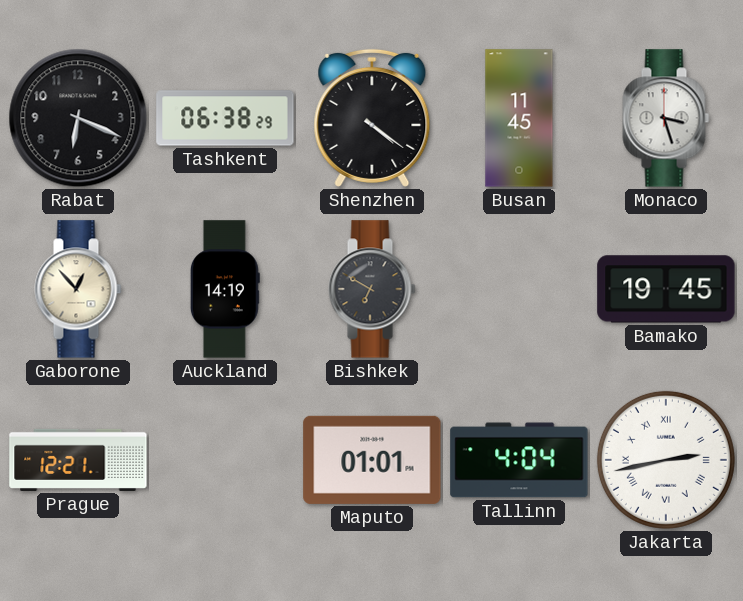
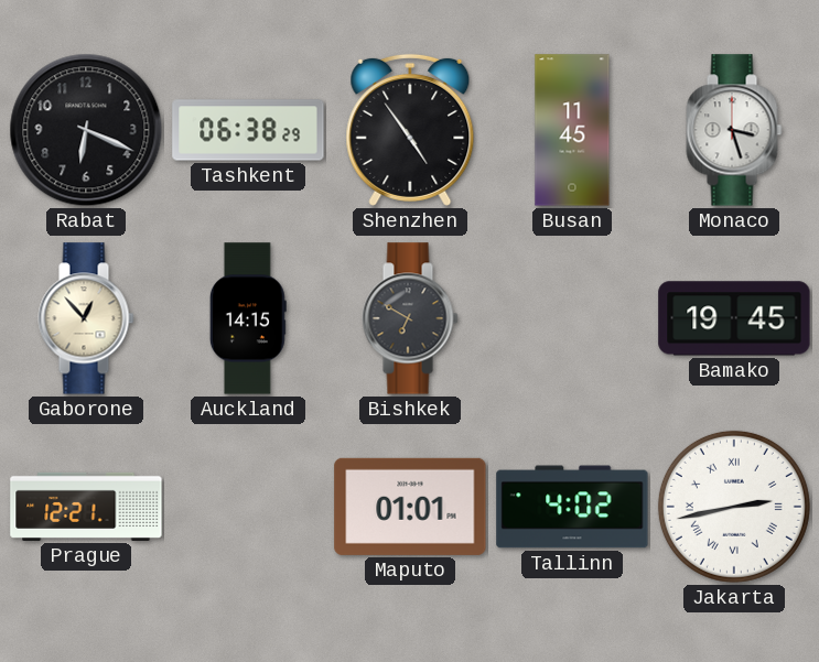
Shenzhen: 4:21 -> 4:54
Auckland: 14:19 -> 14:15
Tallinn: 4:04 -> 4:02
